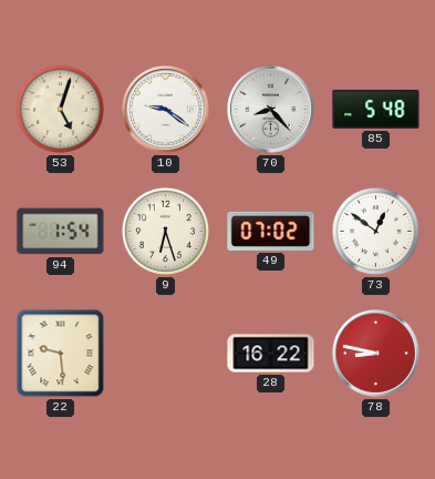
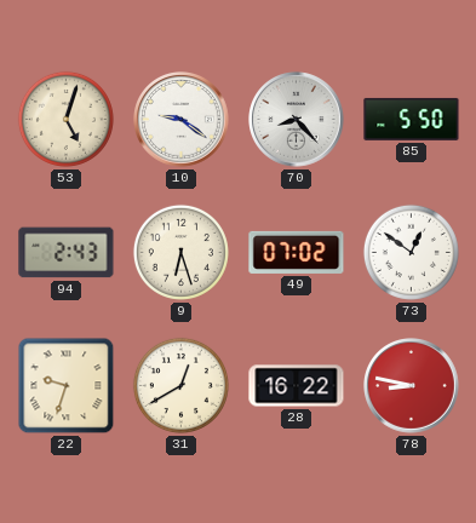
85: 5:48 -> 5:50
94: 1:54 -> 2:43
22: 9:29 -> 9:33
31: none -> 12:40
